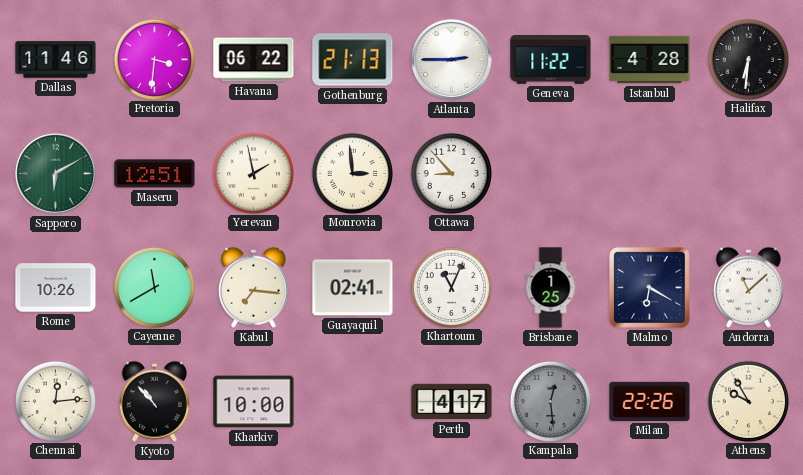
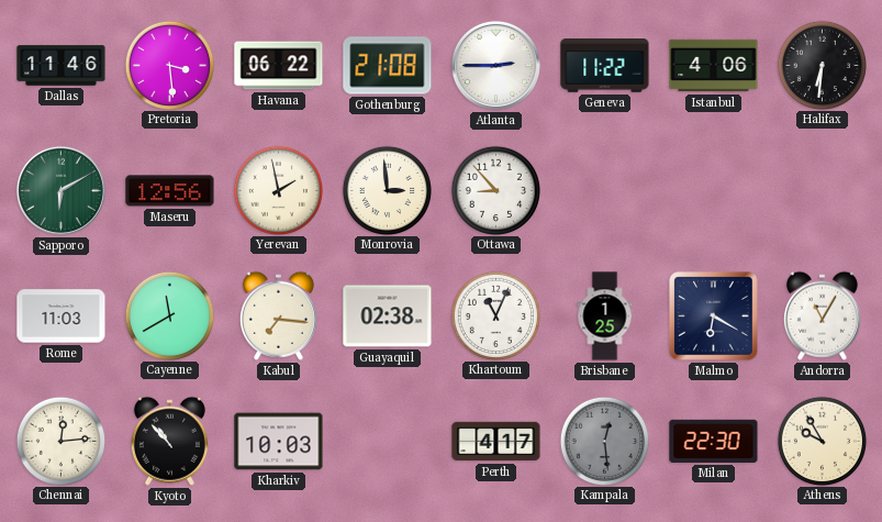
Pretoria: 3:31 -> 3:29
Gothenburg: 21:13 -> 21:08
Istanbul: 4:28 -> 4:06
Maseru: 12:51 -> 12:56
Rome: 10:26 -> 11:03
Guayaquil: 02:41 -> 02:38
Andorra: 11:08 -> 11:05
Kharkiv: 10:00 -> 10:03
Milan: 22:26 -> 22:30
